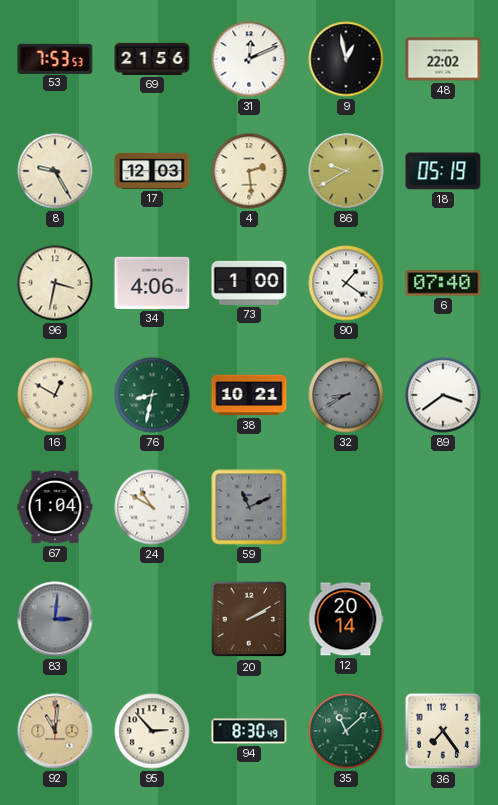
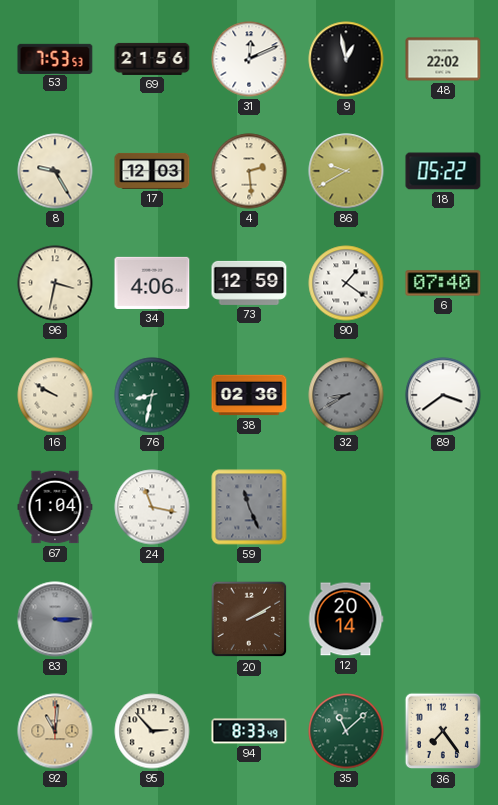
18: 05:19 -> 05:22
73: 1:00 -> 12:59
16: 12:50 -> 9:50
38: 10:21 -> 02:36
24: 10:50 -> 11:17
59: 11:11 -> 11:26
83: 3:01 -> 3:15
94: 8:30 -> 8:33
